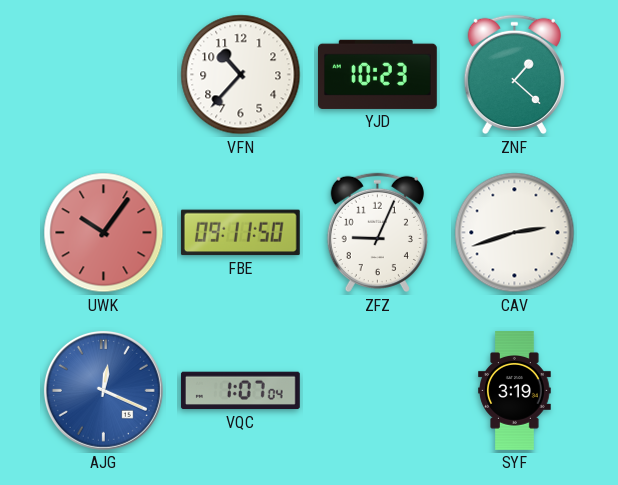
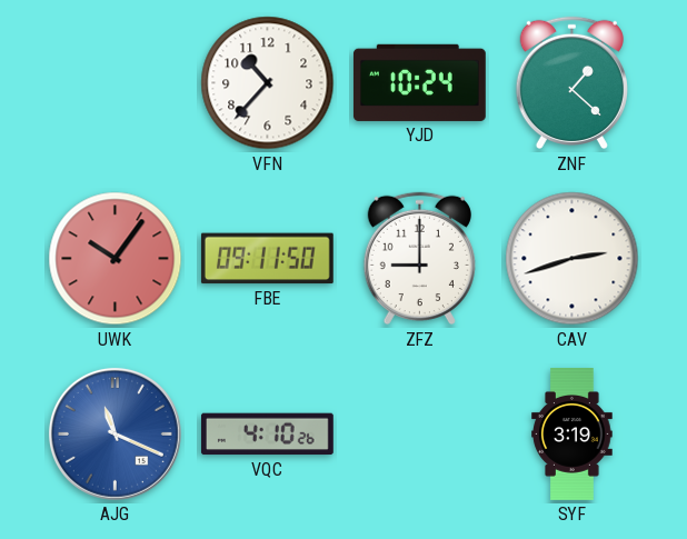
YJD: 10:23 -> 10:24
ZFZ: 9:04 -> 9:00
AJG: 12:19 -> 11:19
VQC: 1:07 -> 4:10
